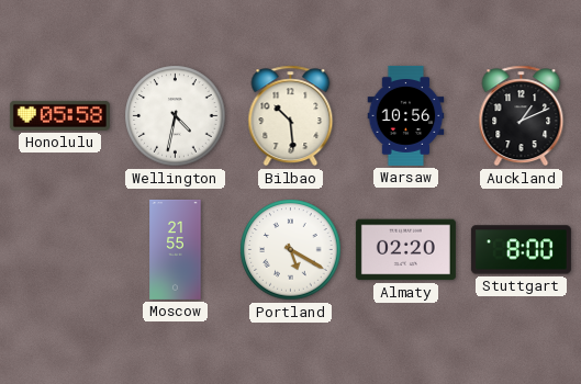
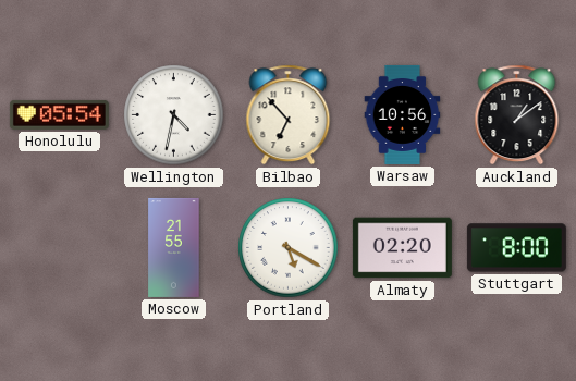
Honolulu: 05:58 -> 05:54
Bilbao: 10:29 -> 6:53
Auckland: 1:11 -> 1:09
